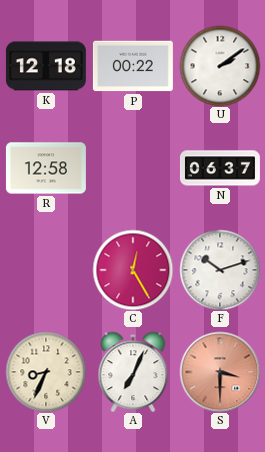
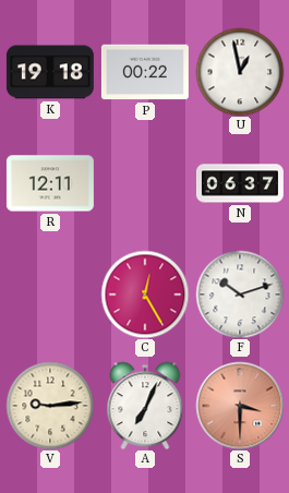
K: 12:18 -> 19:18
U: 2:09 -> 12:58
R: 12:58 -> 12:11
V: 8:34 -> 9:14
